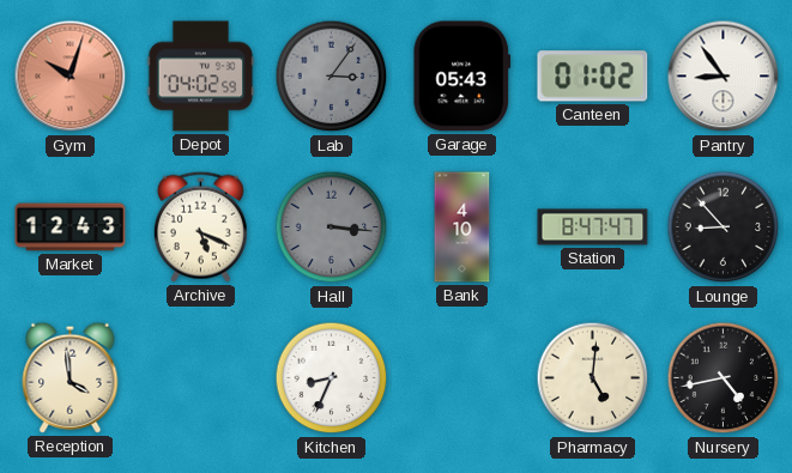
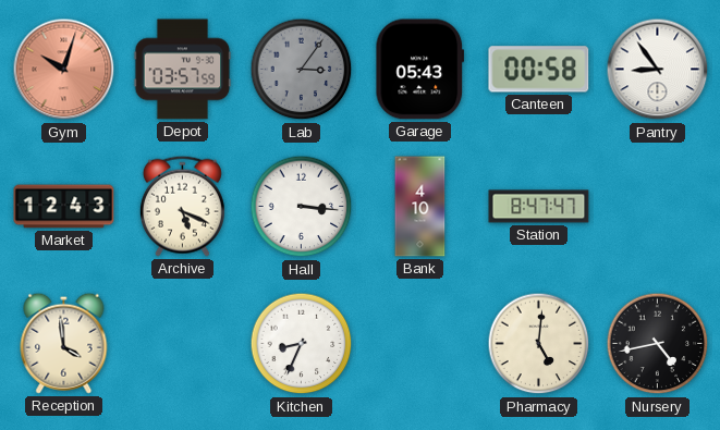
Depot: 04:02 -> 03:57
Canteen: 01:02 -> 00:58
Hall dial: grey -> white
Lounge: 8:53 -> none
